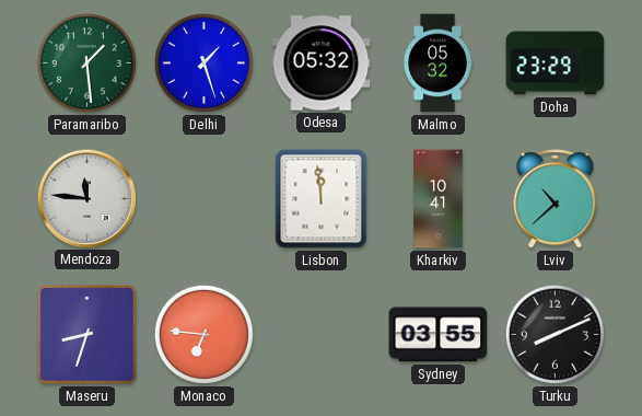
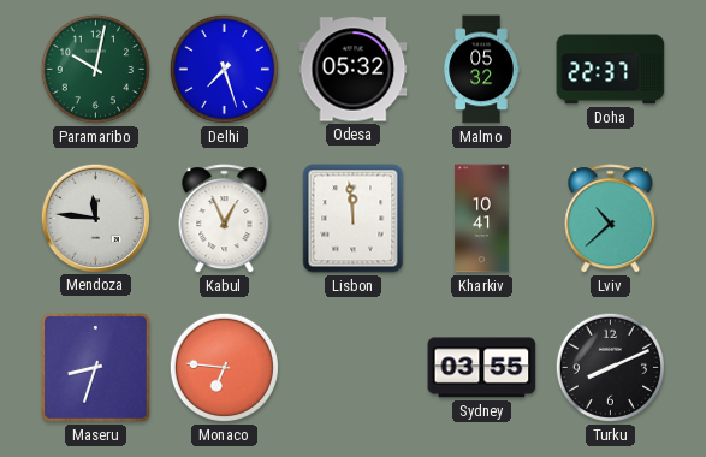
Paramaribo: 1:29 -> 10:02
Delhi: 1:27 -> 7:27
Doha: 23:29 -> 22:37
Kabul: none -> 12:56
